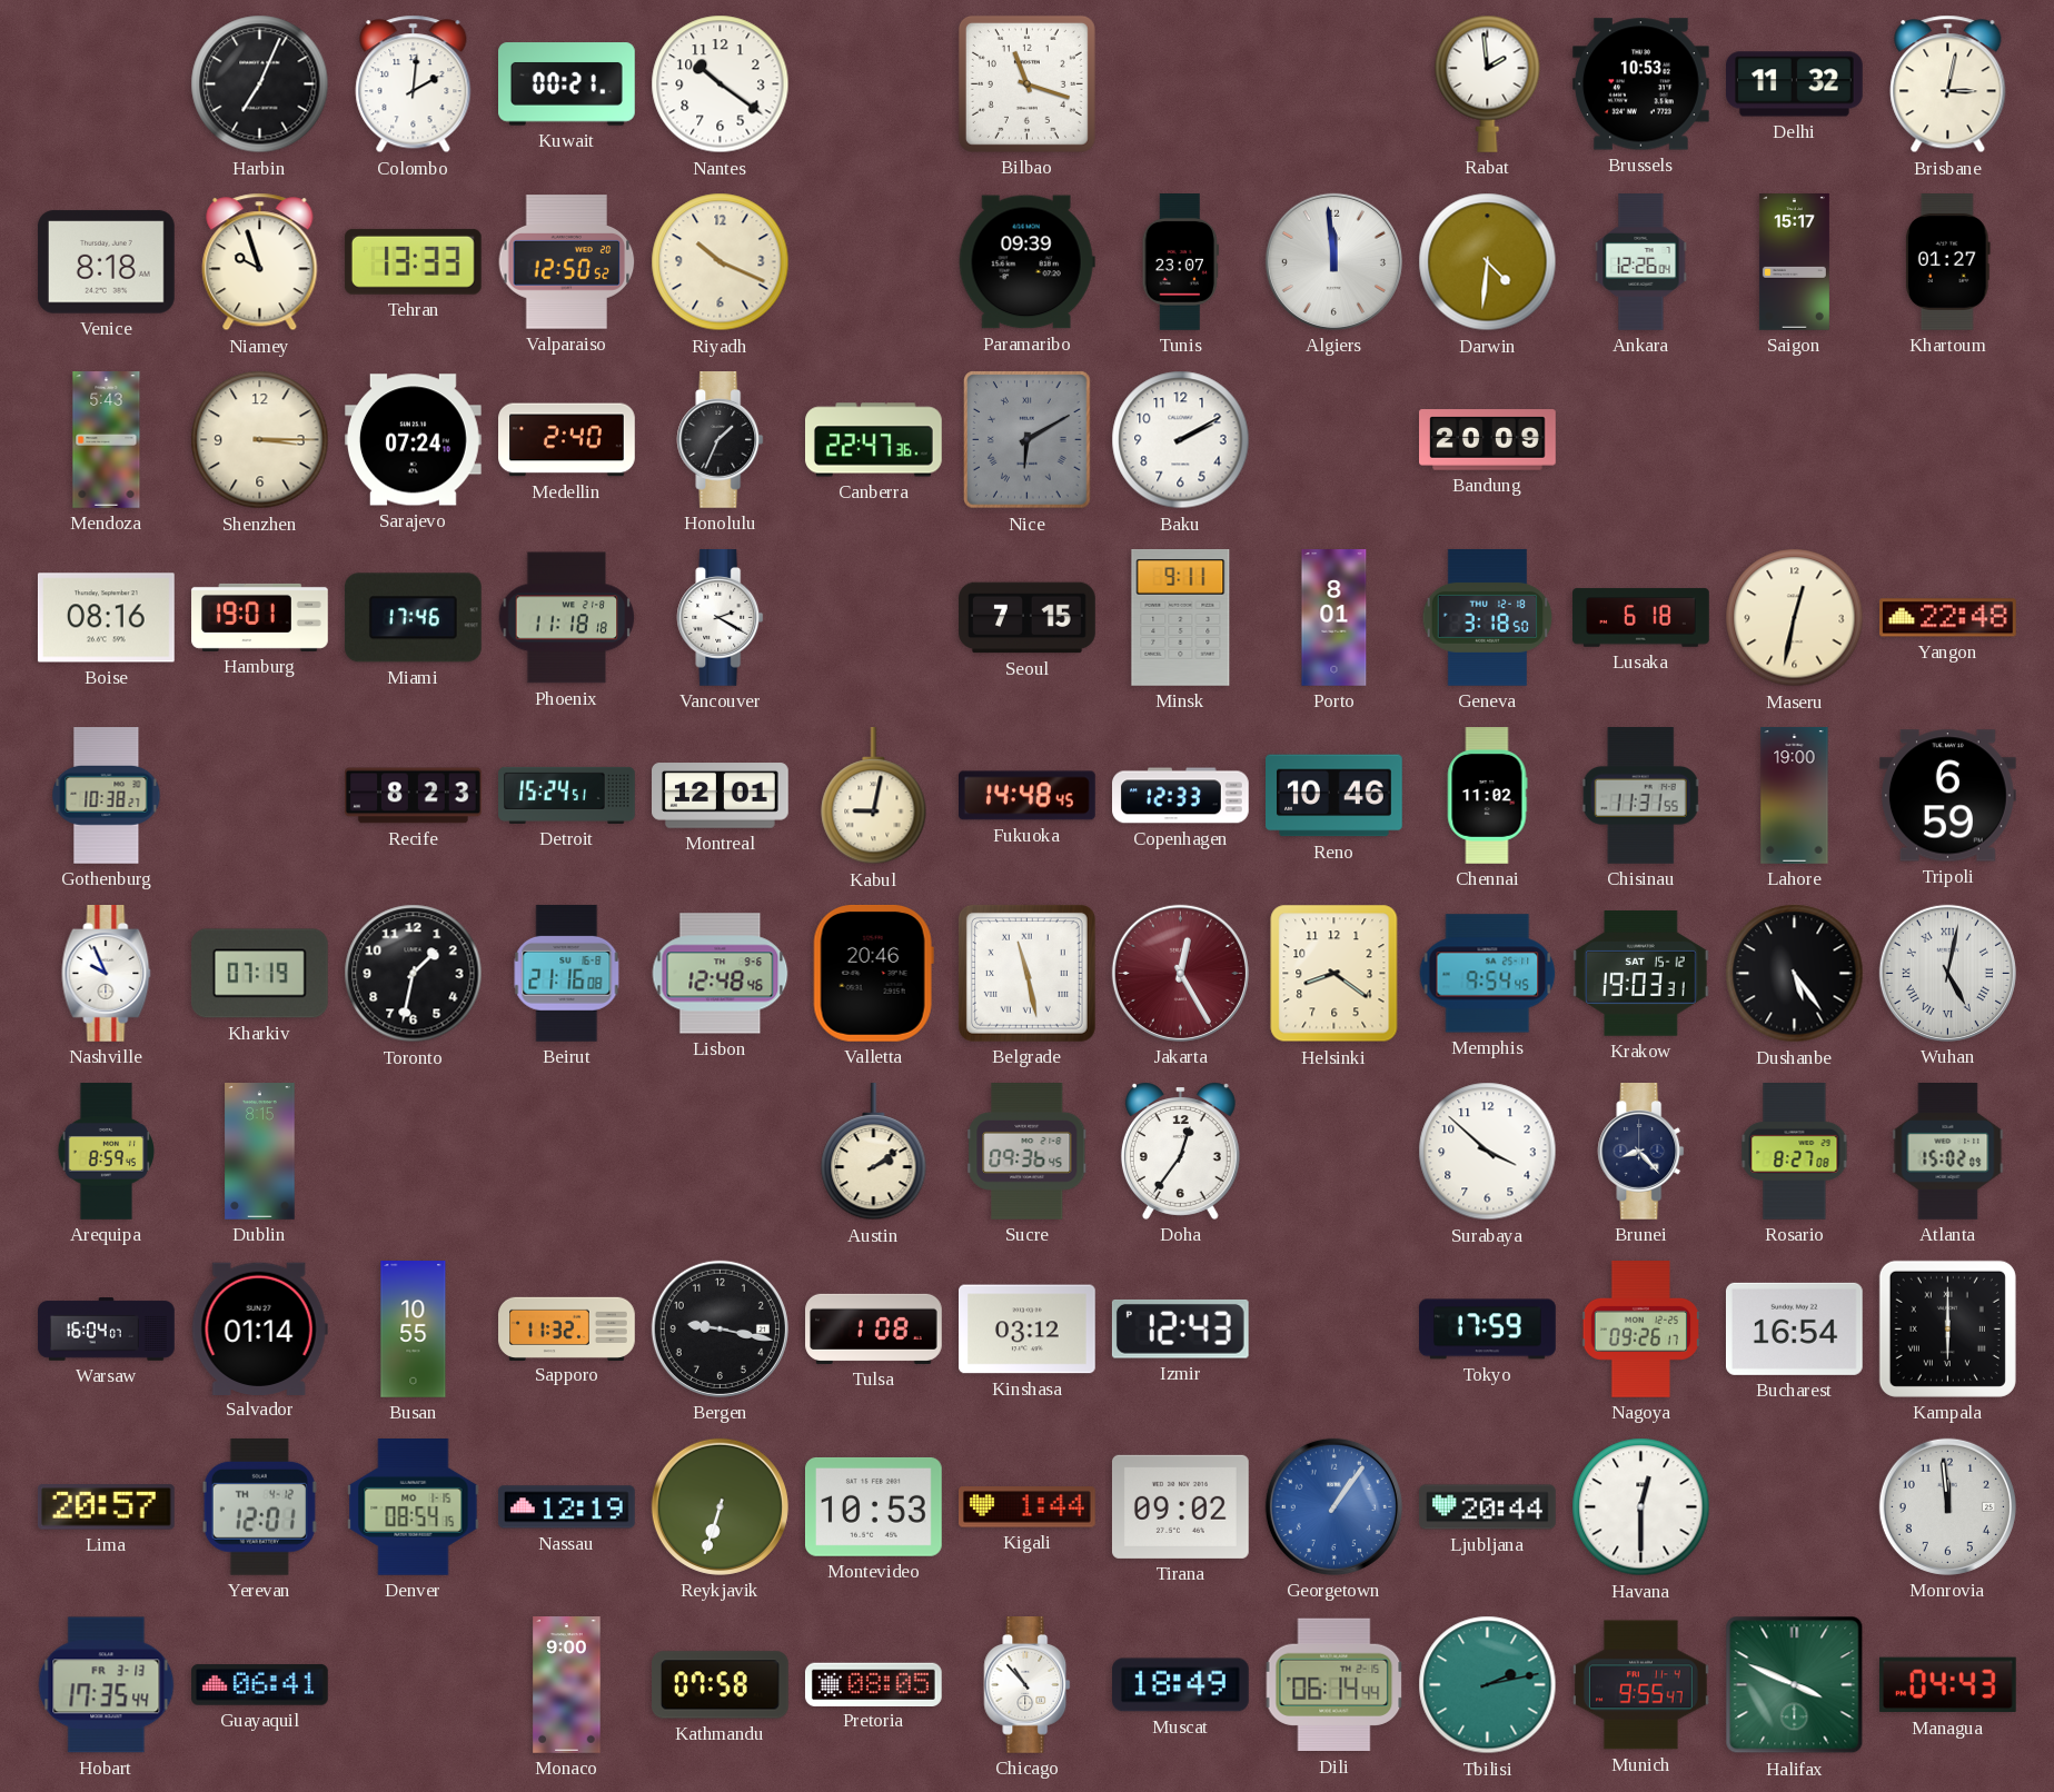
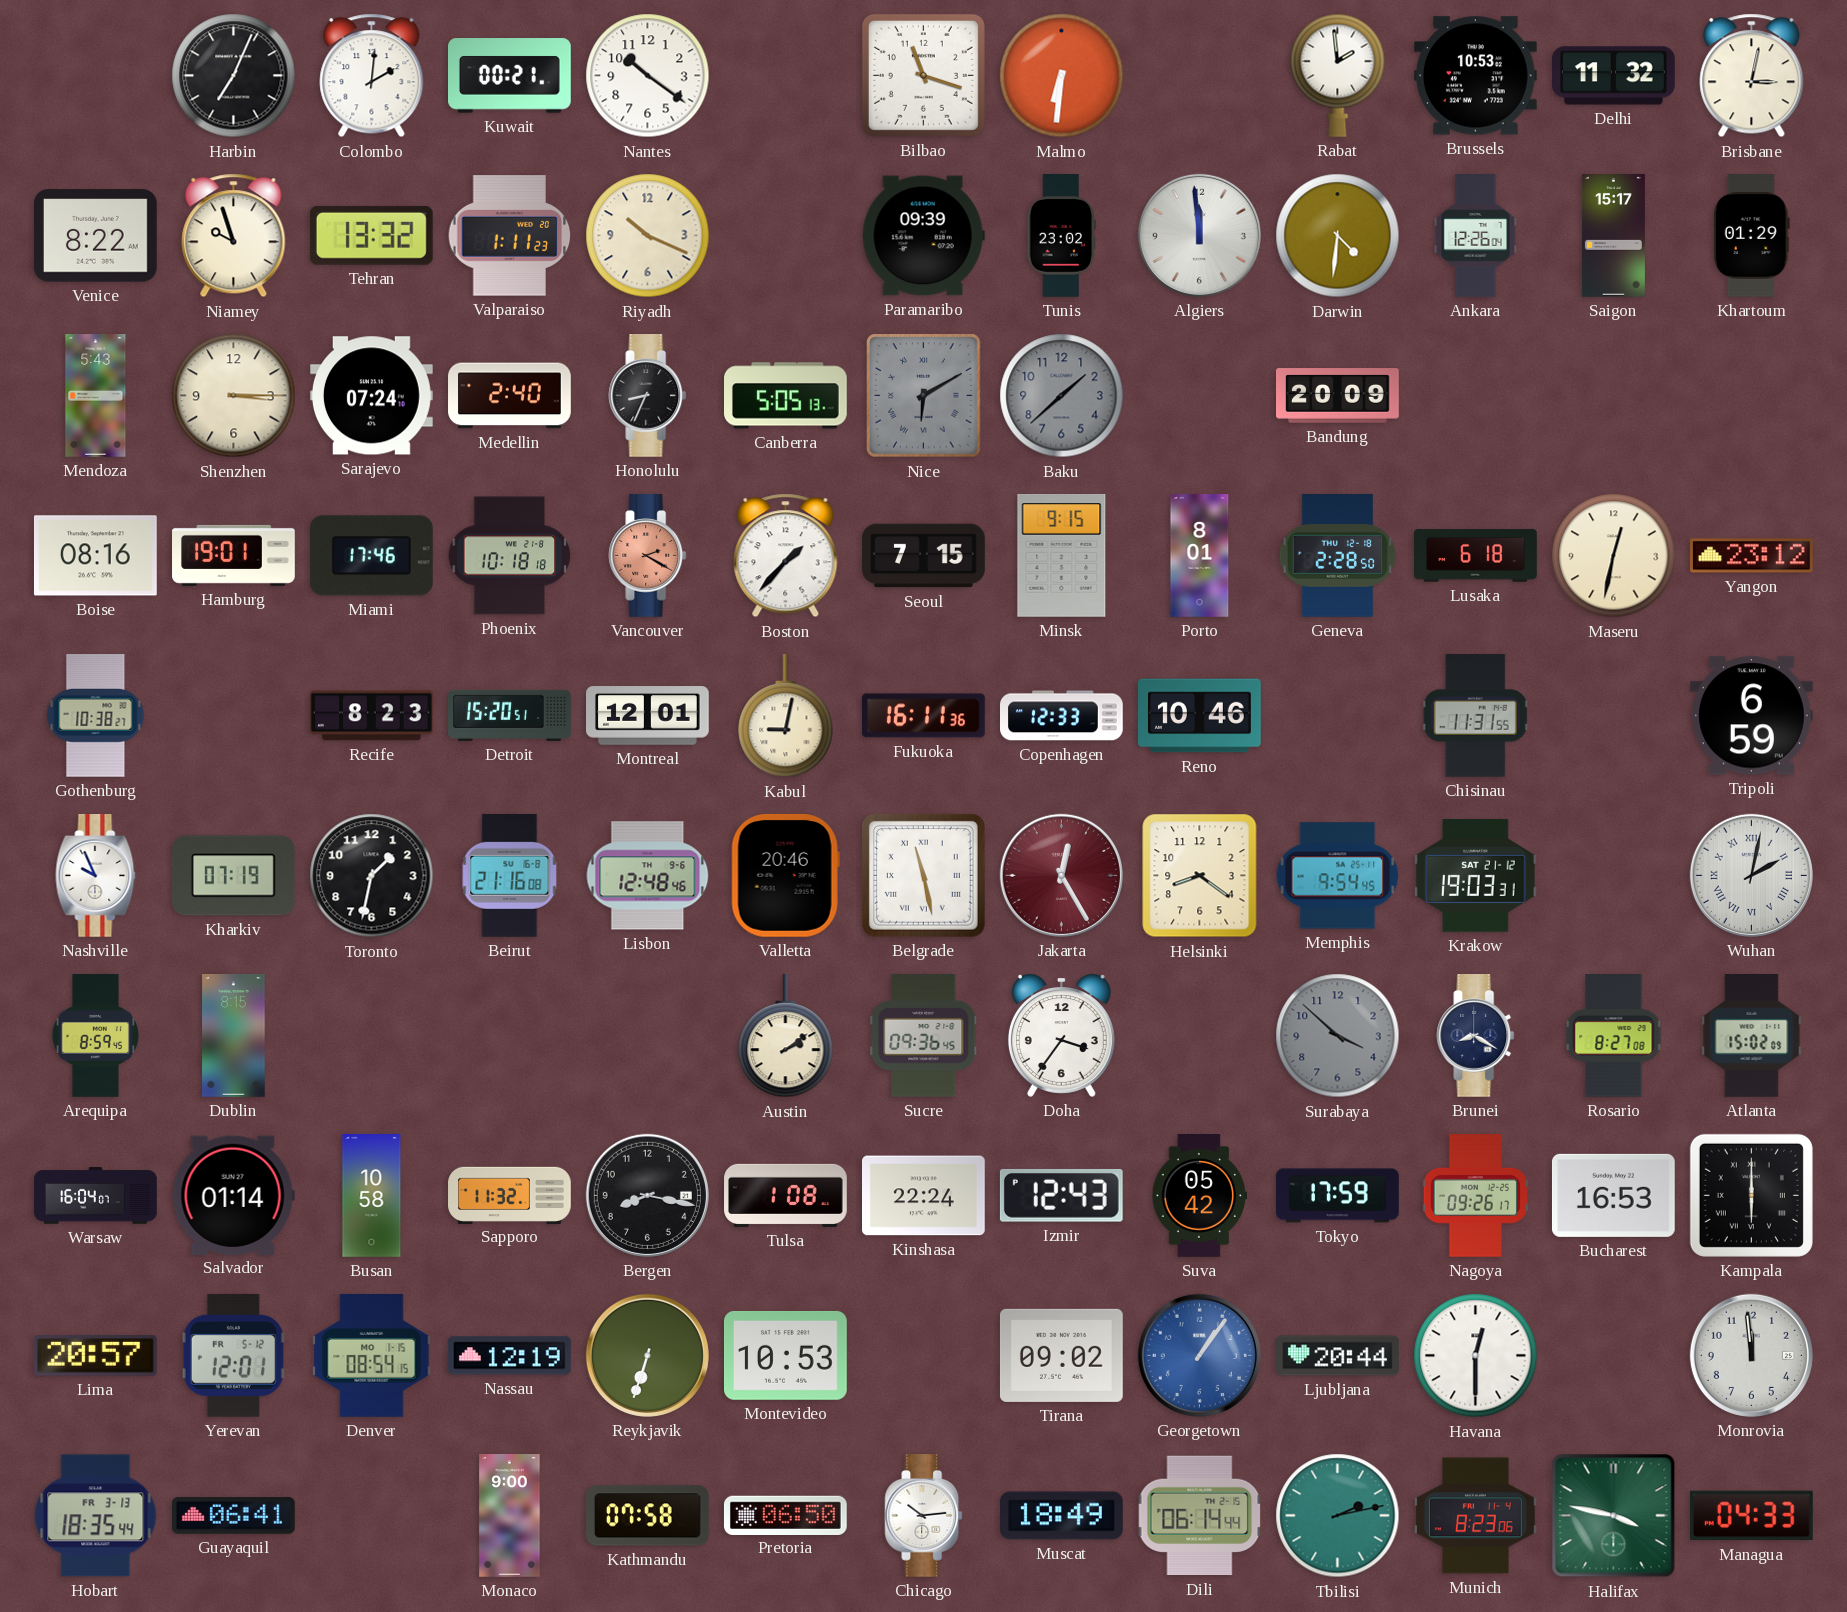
Malmo: none -> 6:31
Venice: 8:18 -> 8:22
Tehran: 13:33 -> 13:32
Valparaiso: 12:50 -> 1:11
Tunis: 23:07 -> 23:02
Khartoum: 01:27 -> 01:29
Honolulu: 1:34 -> 8:34
Canberra: 22:47 -> 5:05
Baku: 2:10 -> 1:38
Baku dial: white -> grey
Phoenix: 11:18 -> 10:18
Vancouver dial: white -> salmon
Boston: none -> 1:37
Minsk: 9:11 -> 9:15
Geneva: 3:18 -> 2:28
Yangon: 22:48 -> 23:12
Detroit: 15:24 -> 15:20
Fukuoka: 14:48 -> 16:11
Chennai: 11:02 -> none
Lahore: 19:00 -> none
Krakow date: SAT 15-12 -> SAT 21-12
Dushanbe: 5:24 -> none
Wuhan: 5:02 -> 2:02
Doha: 12:36 -> 3:36
Surabaya dial: white -> grey
Brunei: 8:23 -> 8:20
Busan: 10:55 -> 10:58
Bergen: 9:17 -> 8:17
Kinshasa: 03:12 -> 22:24
Suva: none -> 05:42
Bucharest: 16:54 -> 16:53
Yerevan date: TH 4-12 -> FR 5-12
Kigali: 1:44 -> none
Hobart: 17:35 -> 18:35
Pretoria: 08:05 -> 06:50
Chicago: 10:53 -> 10:14
Munich: 9:55 -> 8:23
Halifax: 3:49 -> 3:47
Managua: 04:43 -> 04:33
